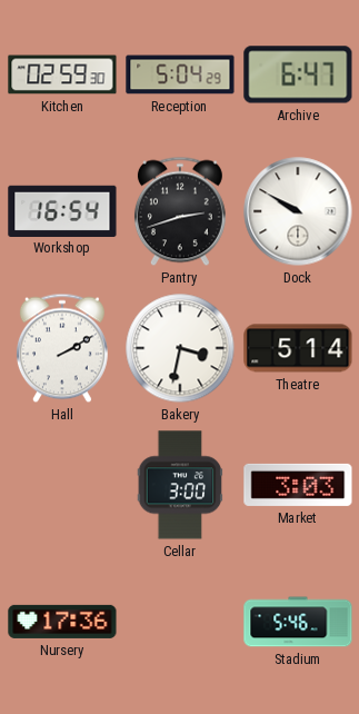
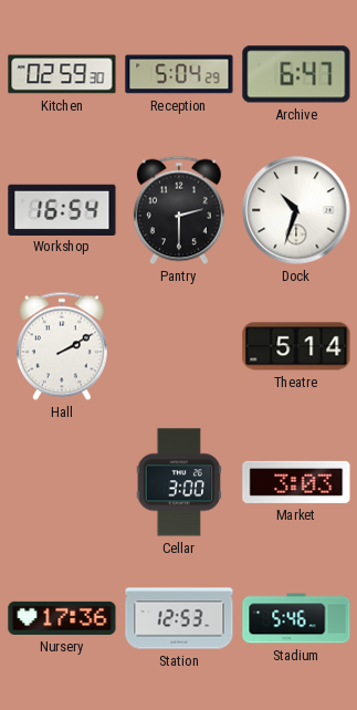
Pantry: 2:42 -> 2:30
Dock: 9:50 -> 10:33
Bakery: 3:32 -> none
Station: none -> 12:53
